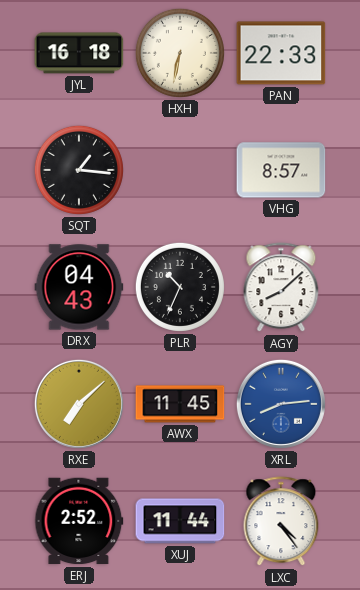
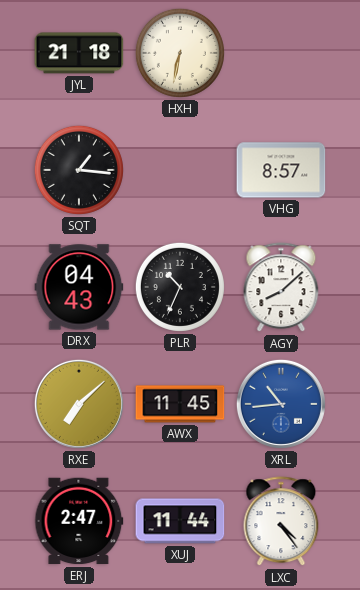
JYL: 16:18 -> 21:18
PAN: 22:33 -> none
XRL: 8:14 -> 10:44
ERJ: 2:52 -> 2:47
